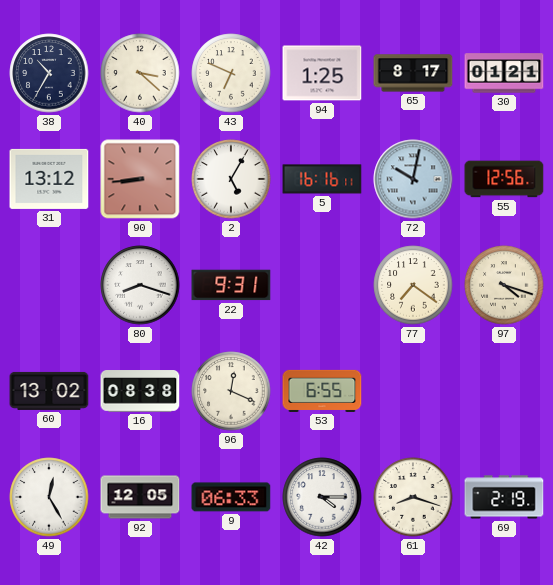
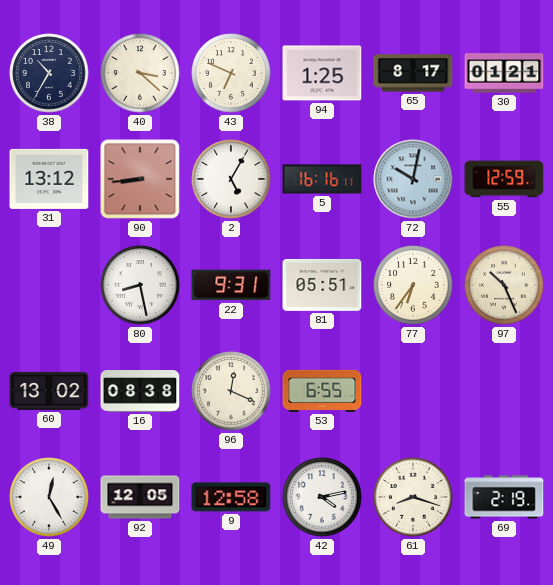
55: 12:56 -> 12:59
80: 8:18 -> 8:28
81: none -> 05:51
77: 7:21 -> 6:36
97: 4:18 -> 10:26
9: 06:33 -> 12:58
42: 4:15 -> 4:13
